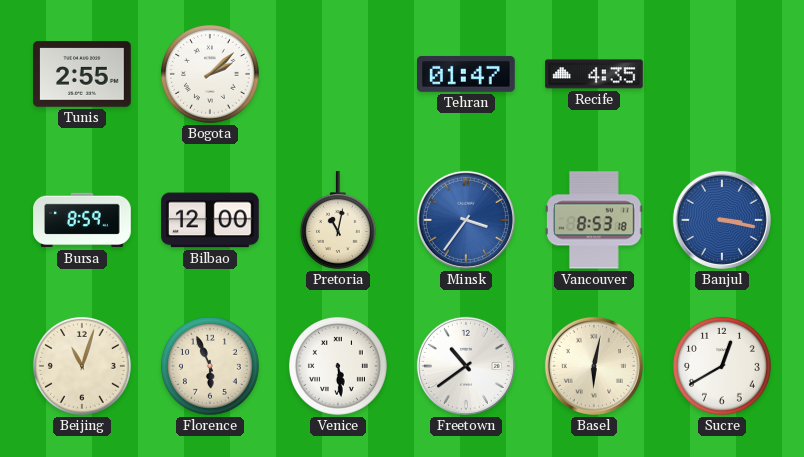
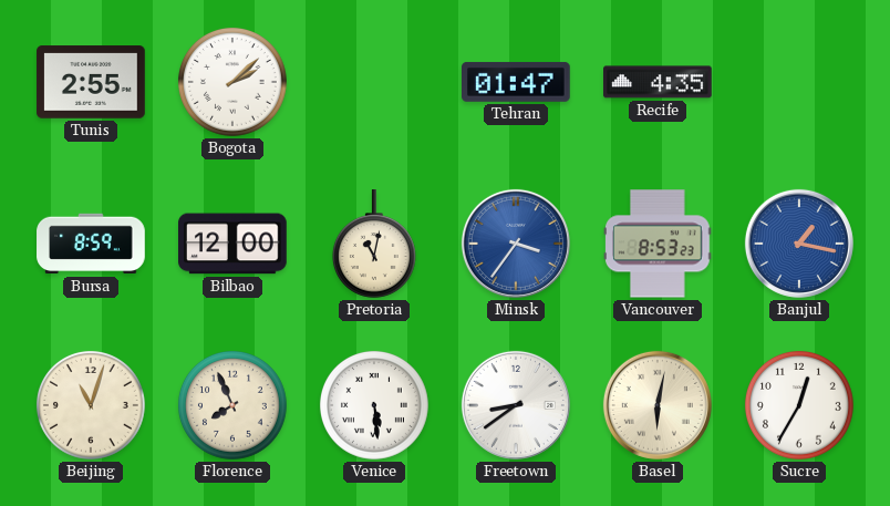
Vancouver: 8:53:18 -> 8:53:23
Banjul: 3:17 -> 1:17
Florence: 5:56 -> 7:56
Freetown: 10:39 -> 8:39
Sucre: 12:40 -> 12:35
